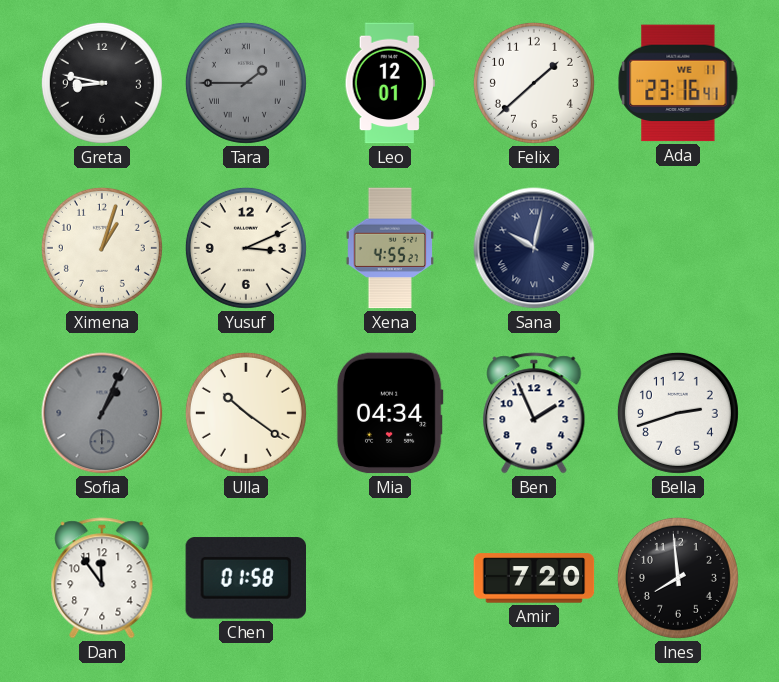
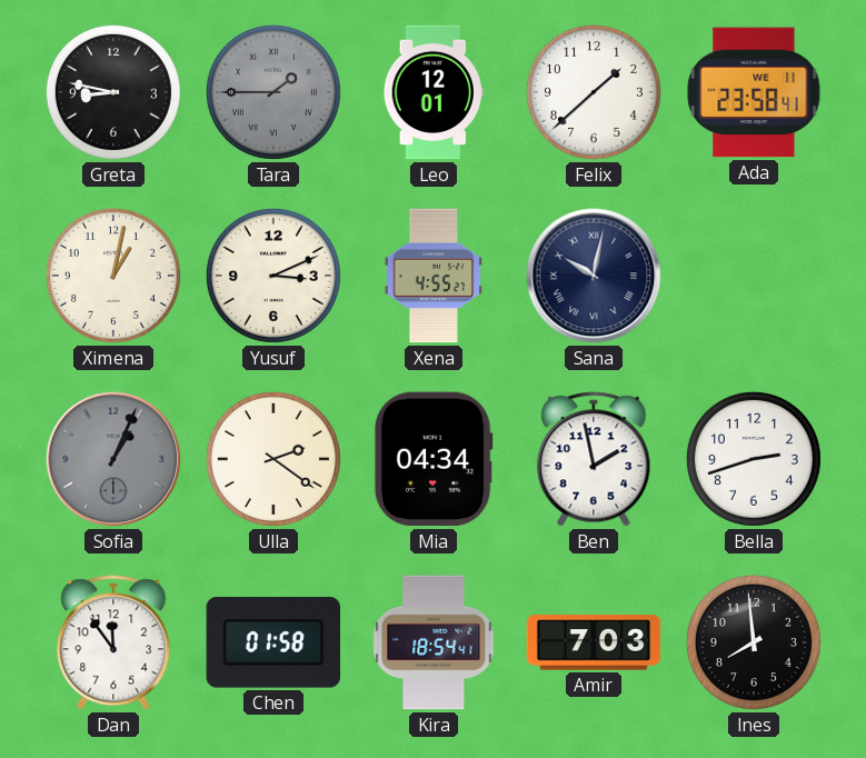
Ada: 23:16 -> 23:58
Ximena: 1:03 -> 1:02
Ulla: 10:21 -> 2:21
Ben: 1:56 -> 1:58
Kira: none -> 18:54
Amir: 7:20 -> 7:03
